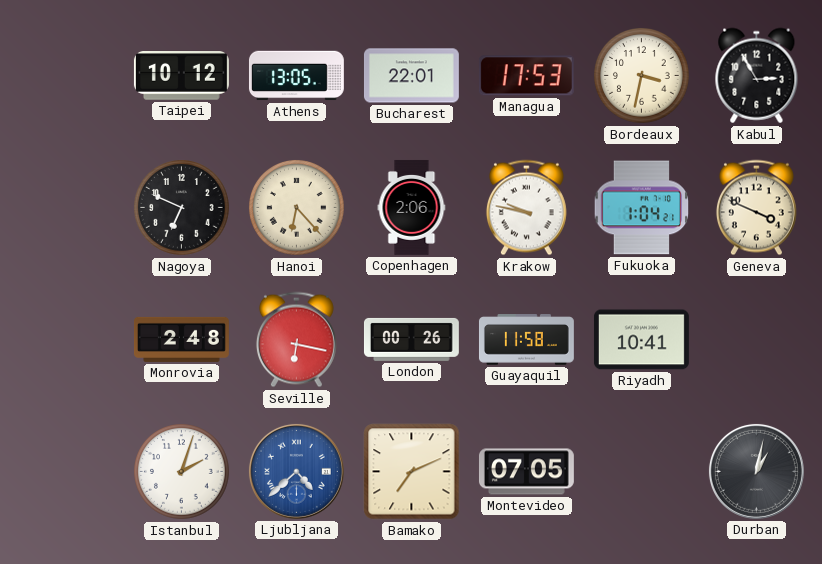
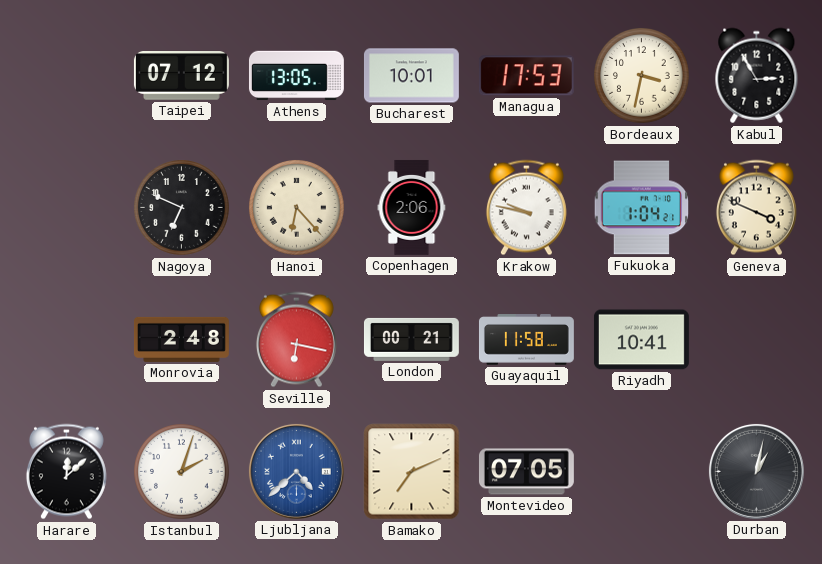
Taipei: 10:12 -> 07:12
Bucharest: 22:01 -> 10:01
London: 00:26 -> 00:21
Harare: none -> 12:08
